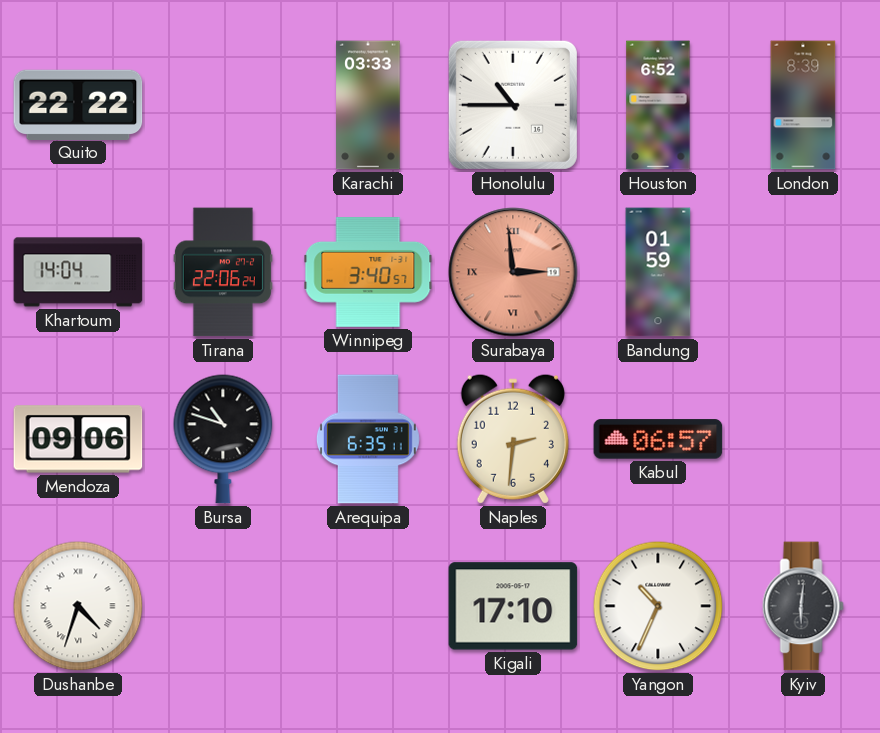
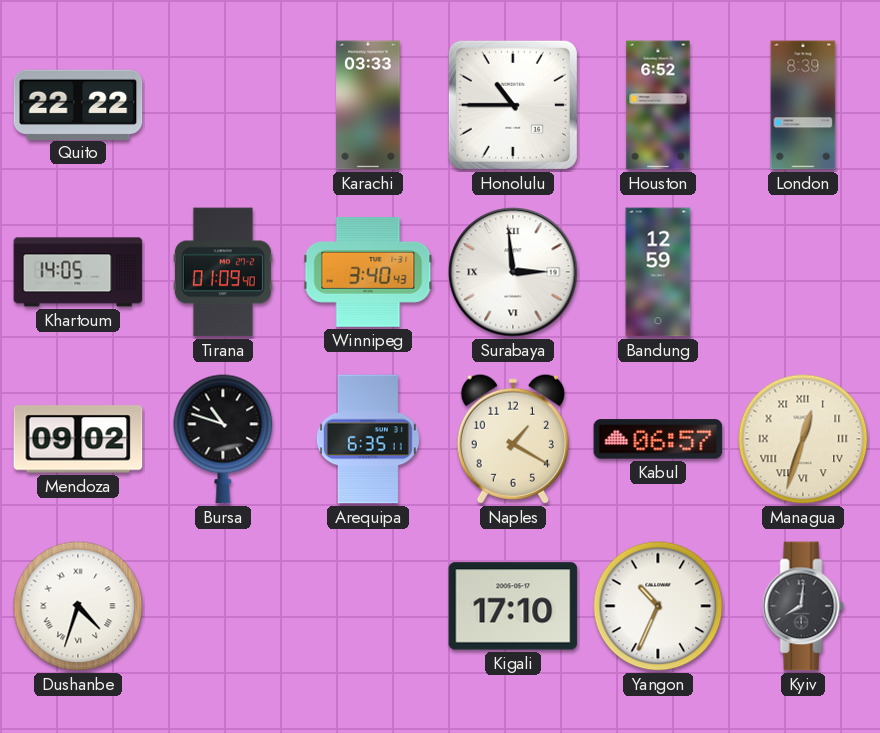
Khartoum: 14:04 -> 14:05
Tirana: 22:06 -> 01:09
Winnipeg: 3:40:57 -> 3:40:43
Surabaya dial: salmon -> white
Bandung: 01:59 -> 12:59
Mendoza: 09:06 -> 09:02
Naples: 2:31 -> 1:20
Managua: none -> 12:33
Kyiv: 6:01 -> 8:01
